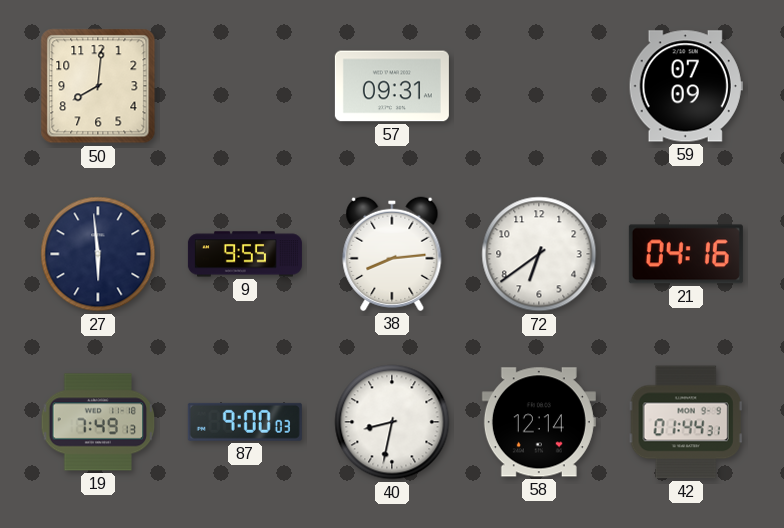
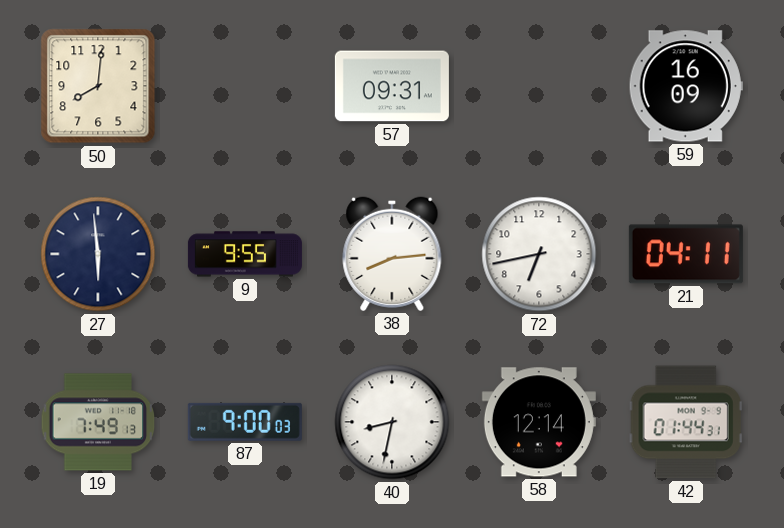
59: 07:09 -> 16:09
72: 6:39 -> 6:43
21: 04:16 -> 04:11
